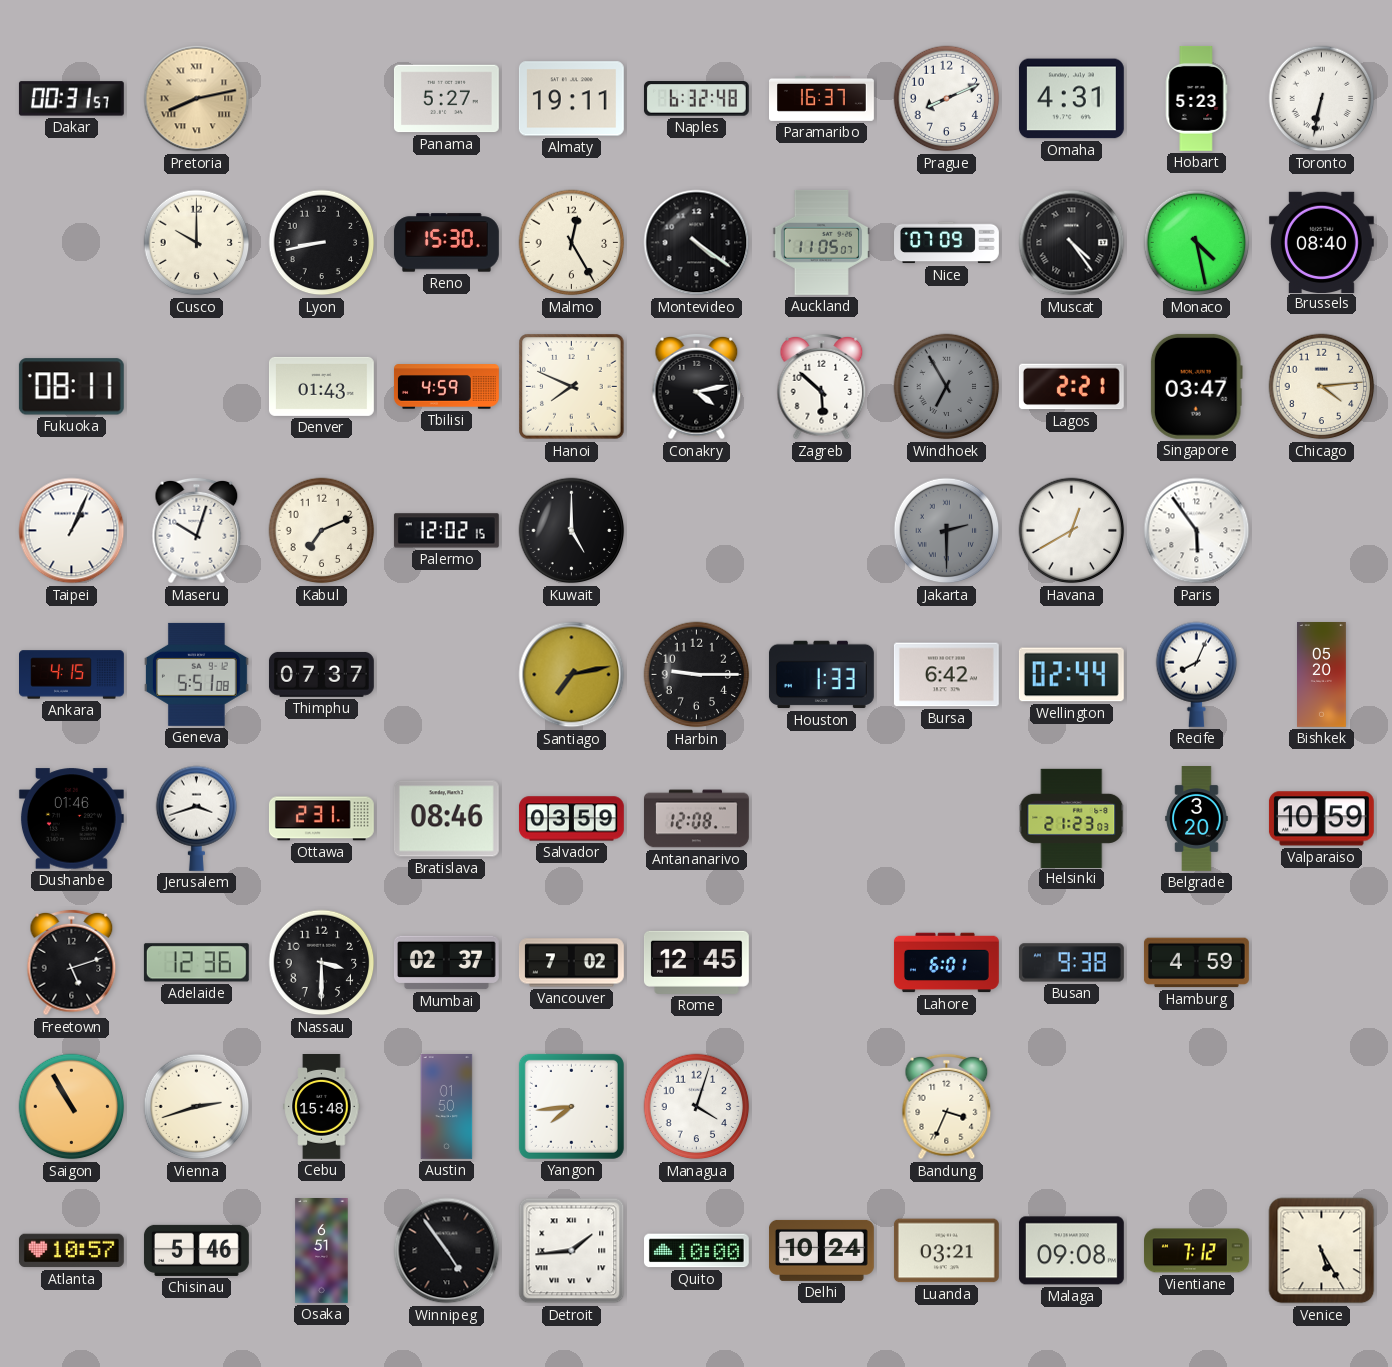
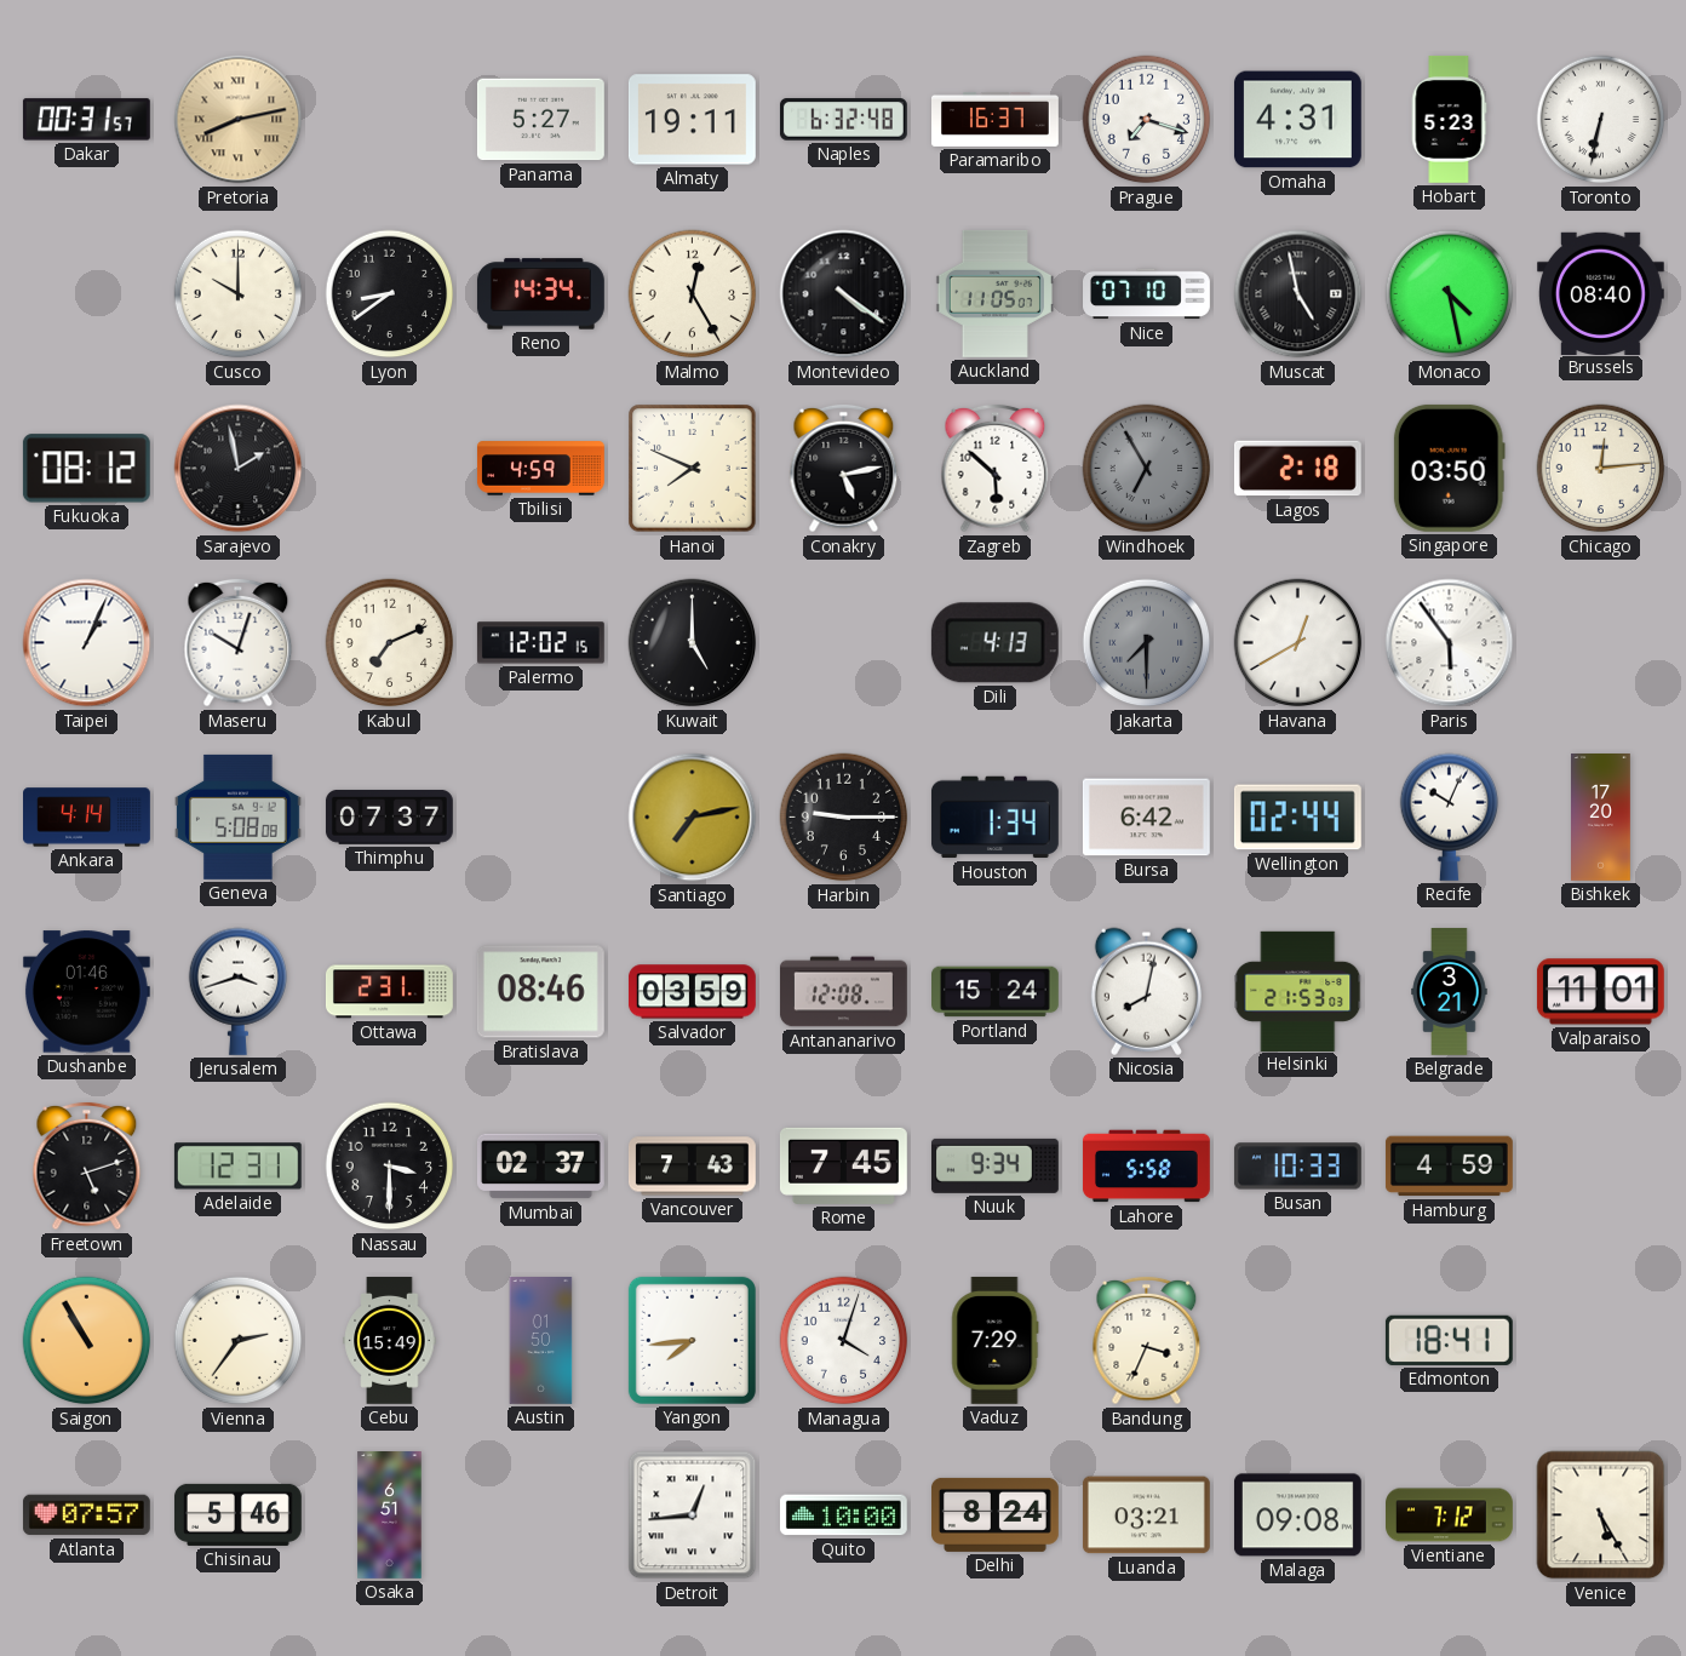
Prague: 8:11 -> 7:18
Lyon: 8:43 -> 8:39
Reno: 15:30 -> 14:34
Nice: 07:09 -> 07:10
Muscat: 4:24 -> 4:58
Fukuoka: 08:11 -> 08:12
Sarajevo: none -> 1:58
Denver: 01:43 -> none
Conakry: 4:13 -> 5:13
Lagos: 2:21 -> 2:18
Singapore: 03:47 -> 03:50
Chicago: 4:14 -> 12:14
Dili: none -> 4:13
Jakarta: 2:30 -> 7:30
Ankara: 4:15 -> 4:14
Geneva: 5:51 -> 5:08
Houston: 1:33 -> 1:34
Recife: 8:04 -> 10:04
Bishkek: 05:20 -> 17:20
Portland: none -> 15:24
Nicosia: none -> 8:02
Helsinki: 21:23 -> 21:53
Belgrade: 3:20 -> 3:21
Valparaiso: 10:59 -> 11:01
Adelaide: 12:36 -> 12:31
Vancouver: 7:02 -> 7:43
Rome: 12:45 -> 7:45
Nuuk: none -> 9:34
Lahore: 6:01 -> 5:58
Busan: 9:38 -> 10:33
Vienna: 2:42 -> 2:36
Cebu: 15:48 -> 15:49
Vaduz: none -> 7:29
Edmonton: none -> 18:41
Atlanta: 10:57 -> 07:57
Winnipeg: 4:54 -> none
Detroit: 1:44 -> 12:44
Delhi: 10:24 -> 8:24
